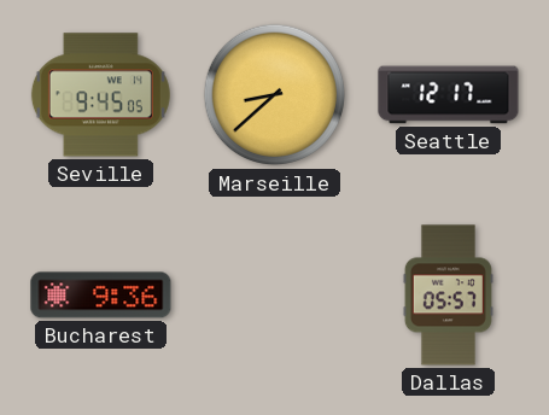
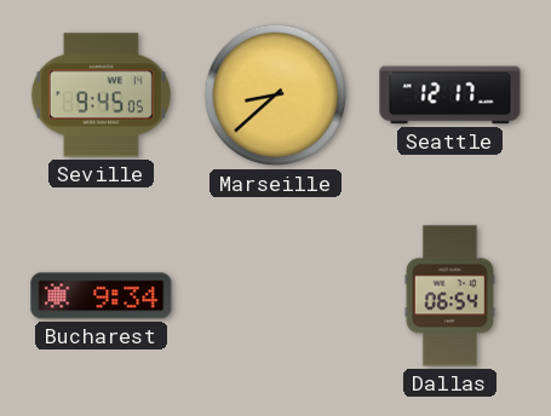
Bucharest: 9:36 -> 9:34
Dallas: 05:57 -> 06:54
